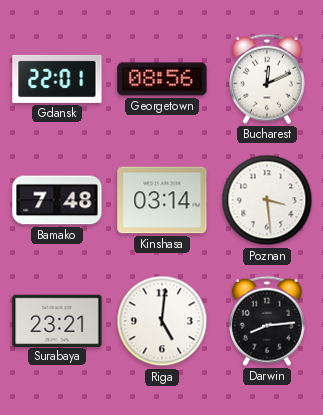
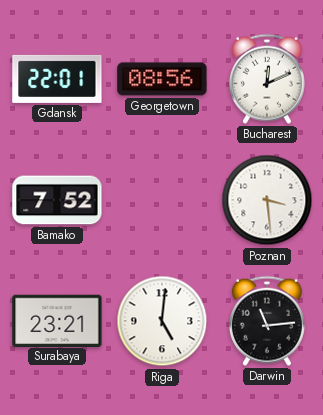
Bamako: 7:48 -> 7:52
Kinshasa: 03:14 -> none
Darwin: 8:14 -> 11:14
